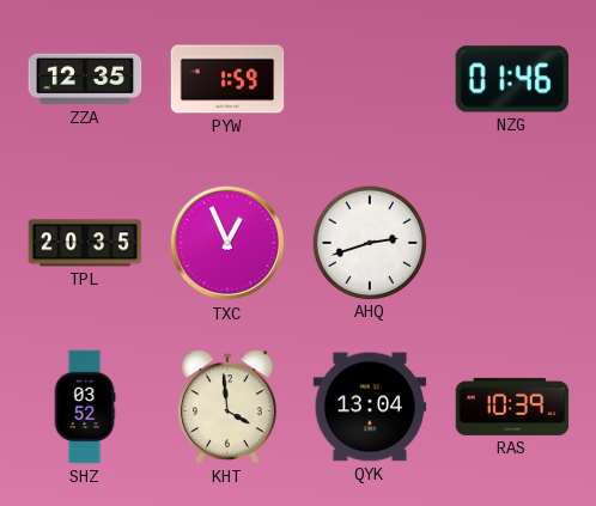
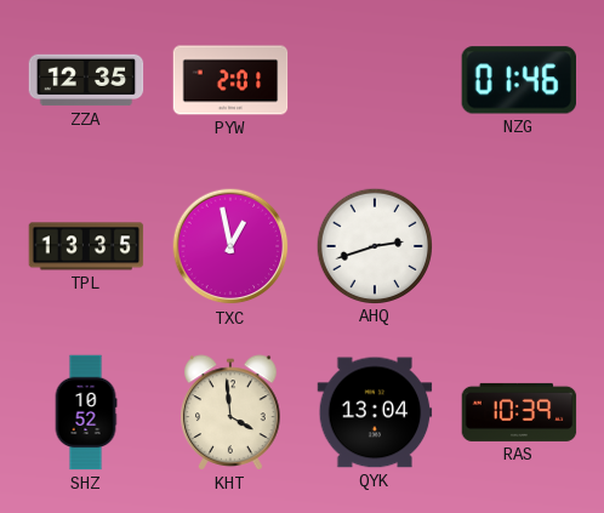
PYW: 1:59 -> 2:01
TPL: 20:35 -> 13:35
TXC: 12:56 -> 12:58
SHZ: 03:52 -> 10:52
